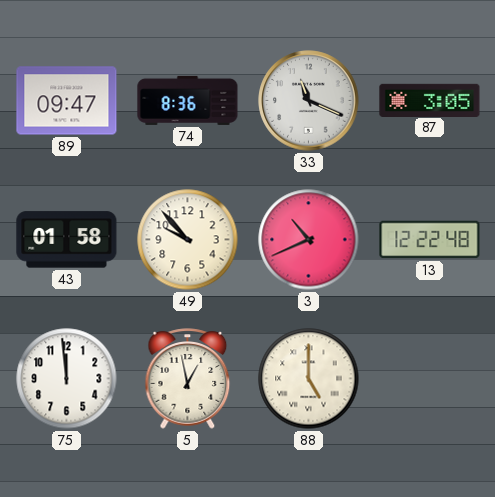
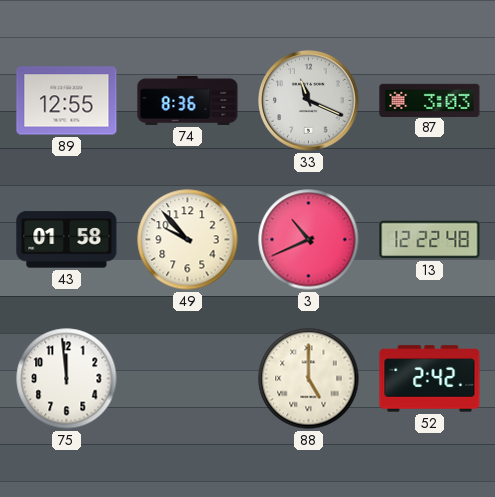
89: 09:47 -> 12:55
87: 3:05 -> 3:03
5: 12:58 -> none
52: none -> 2:42
